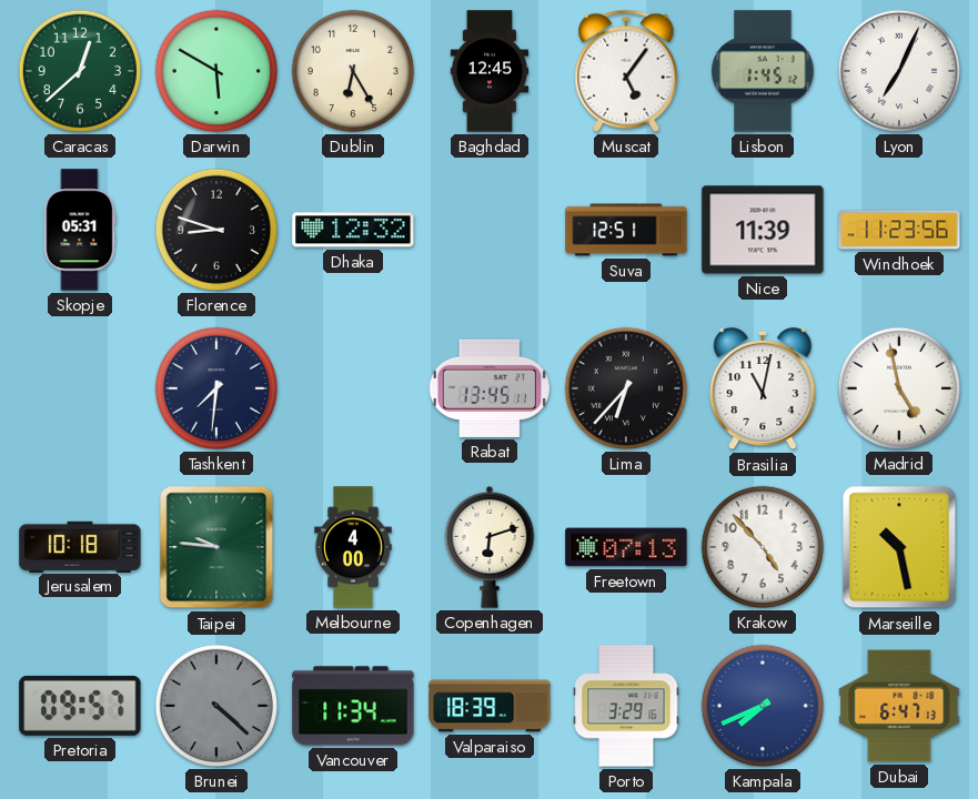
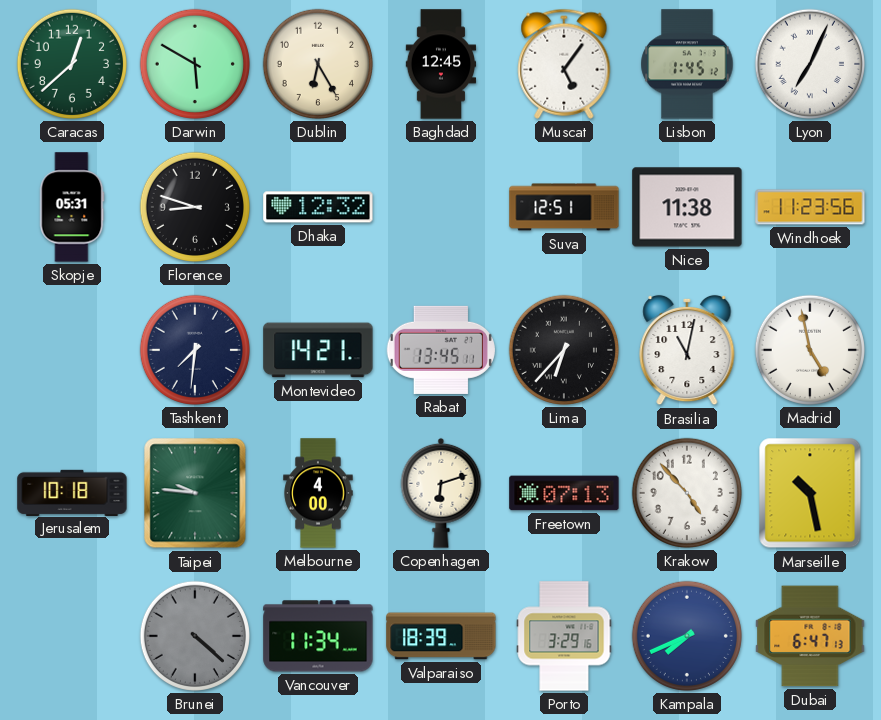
Nice: 11:39 -> 11:38
Montevideo: none -> 14:21
Pretoria: 09:57 -> none
